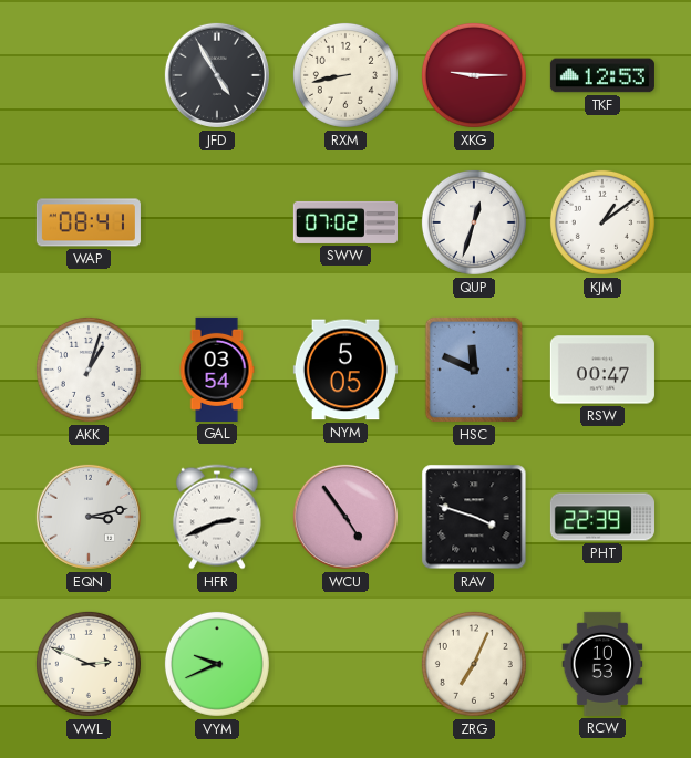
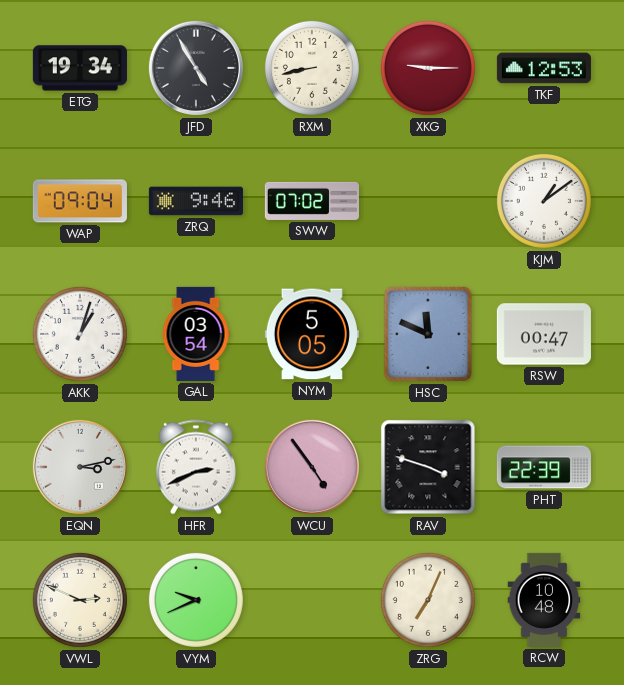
ETG: none -> 19:34
WAP: 08:41 -> 09:04
ZRQ: none -> 9:46
QUP: 12:33 -> none
RCW: 10:53 -> 10:48
